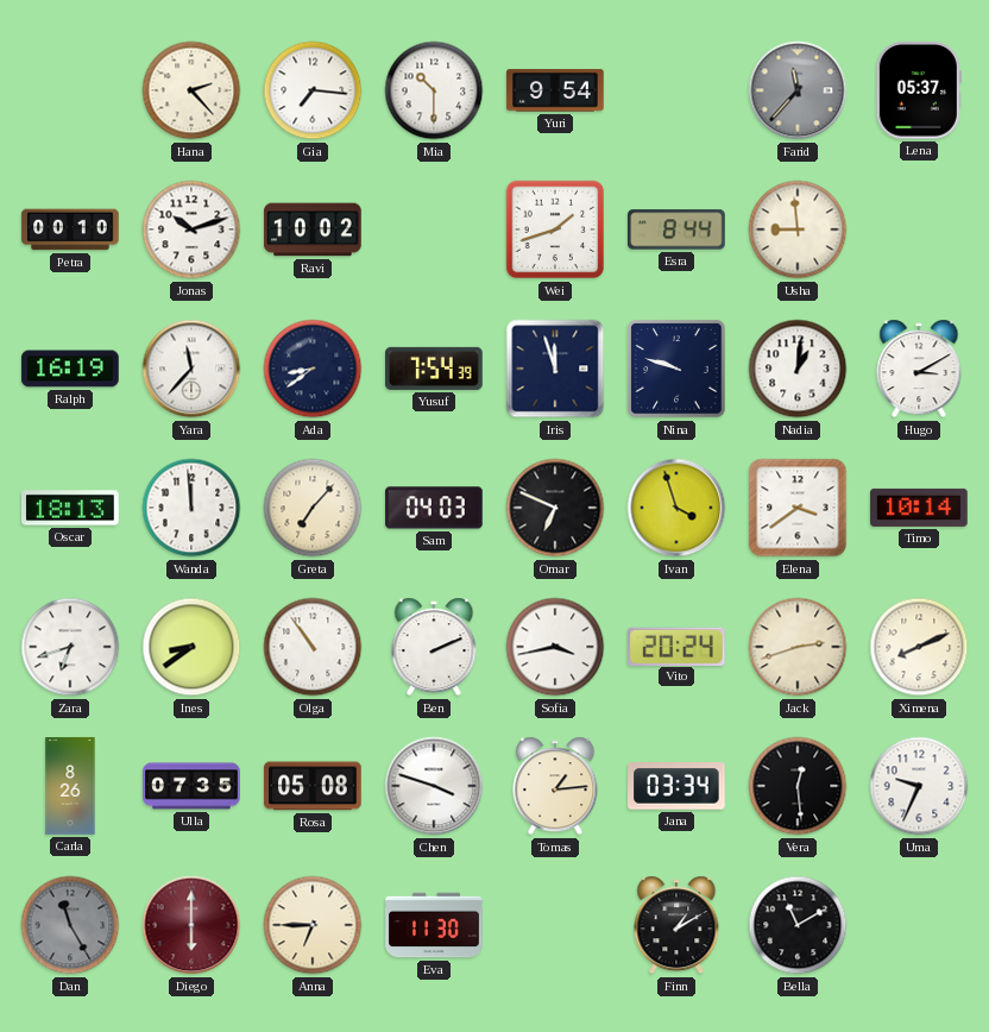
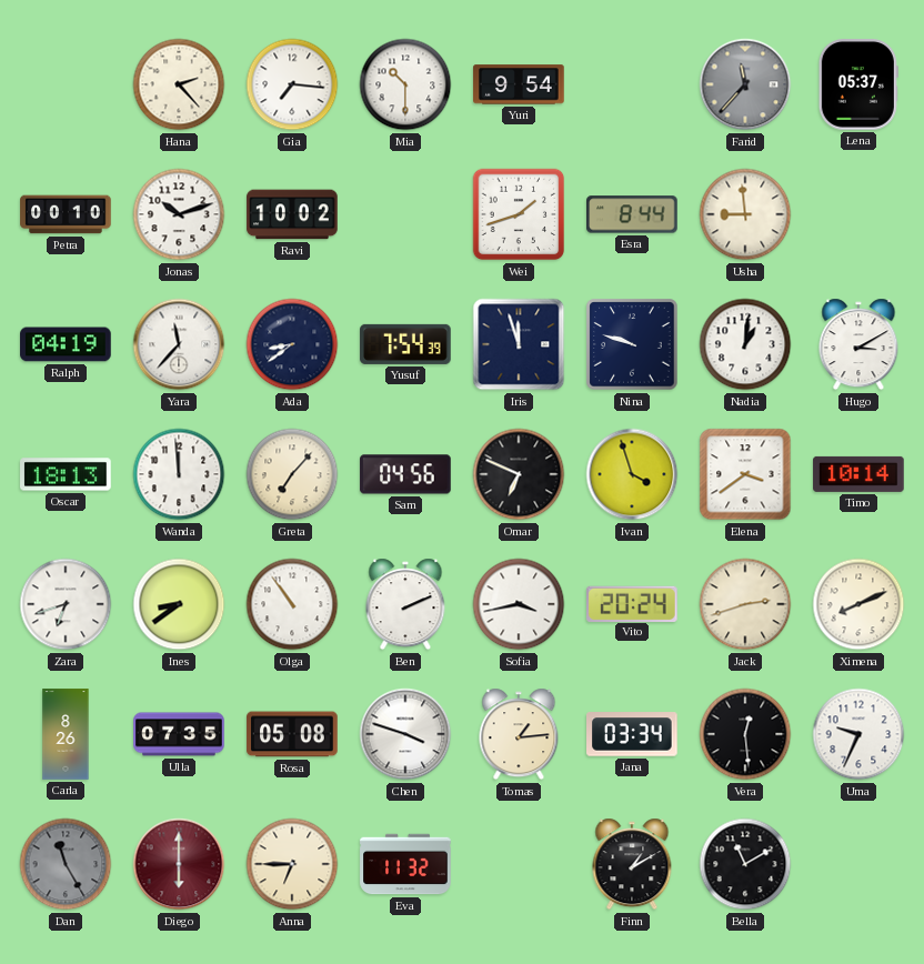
Ralph: 16:19 -> 04:19
Sam: 04:03 -> 04:56
Eva: 11:30 -> 11:32
